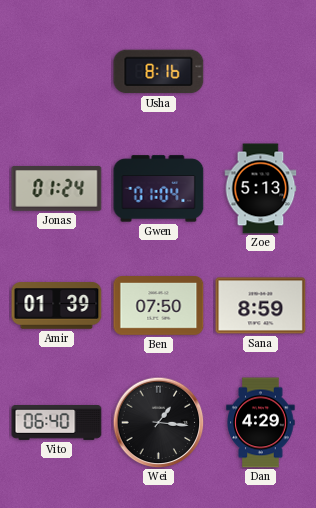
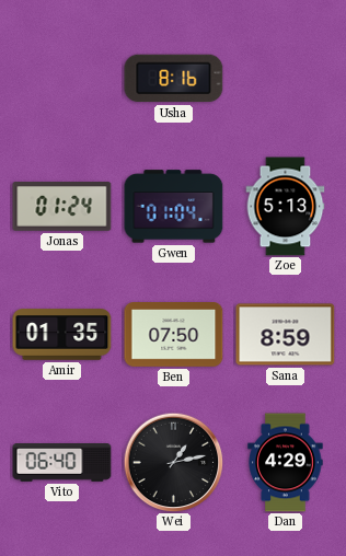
Amir: 01:39 -> 01:35
Wei: 1:16 -> 1:13
